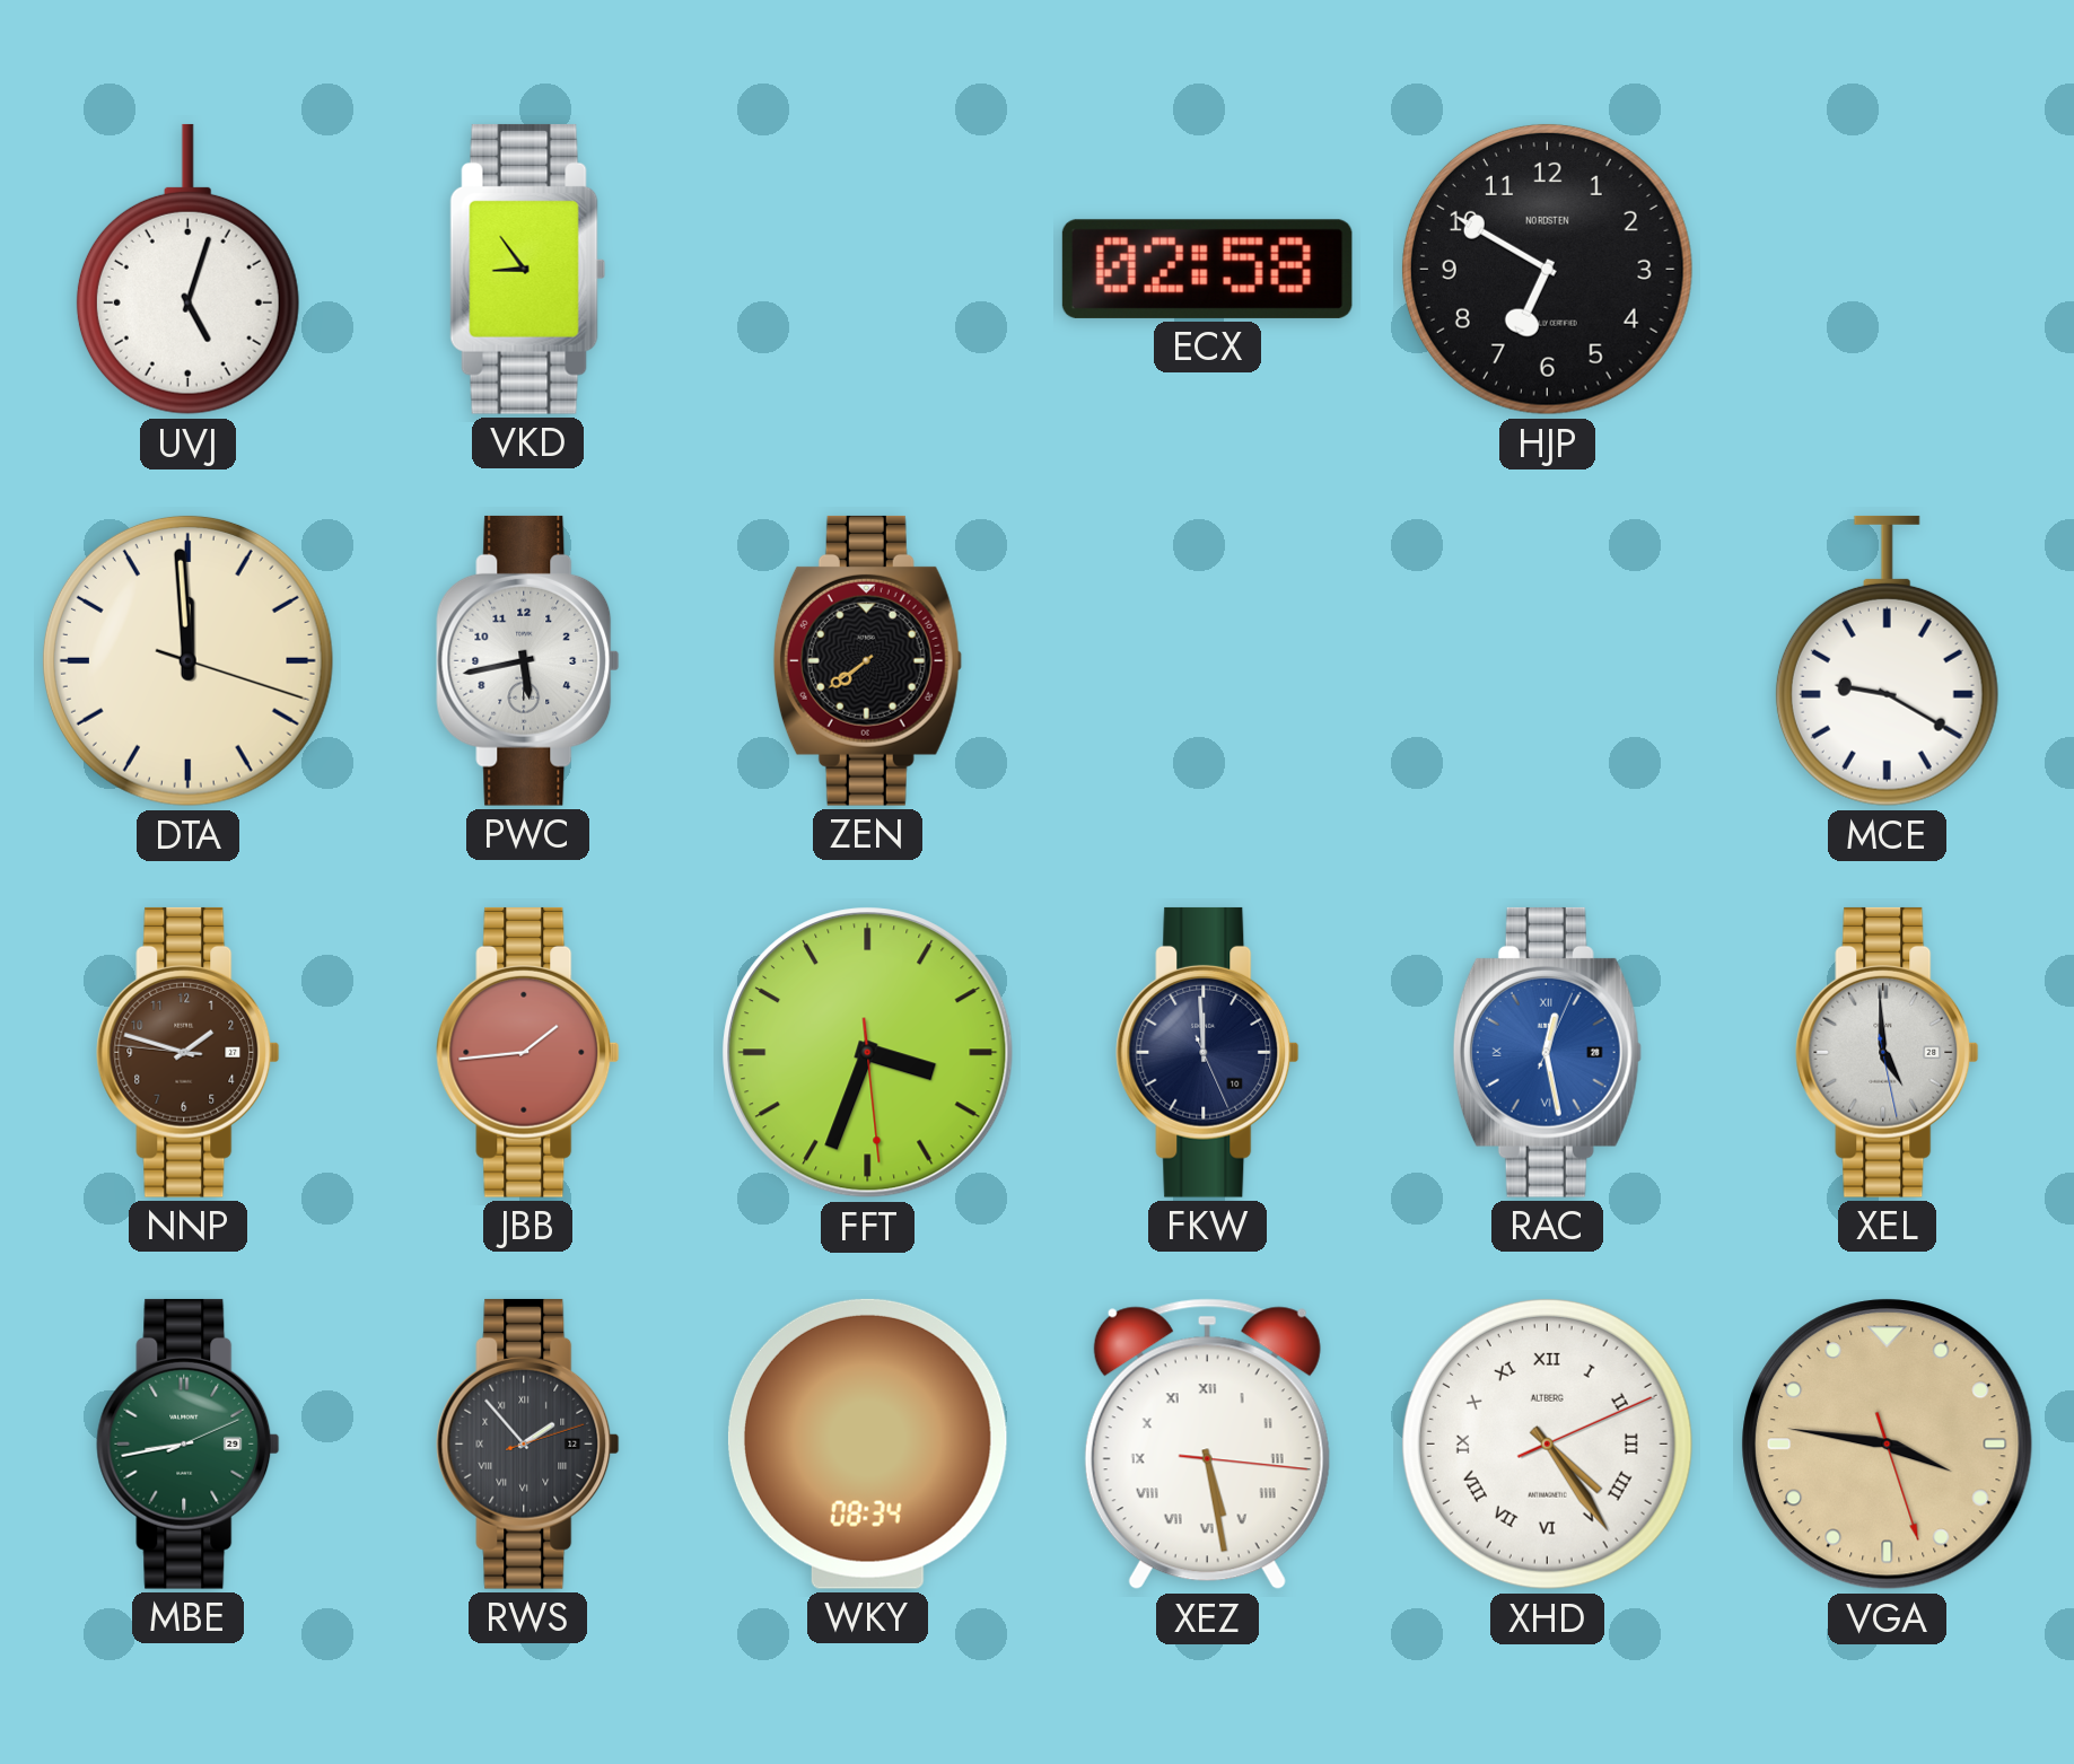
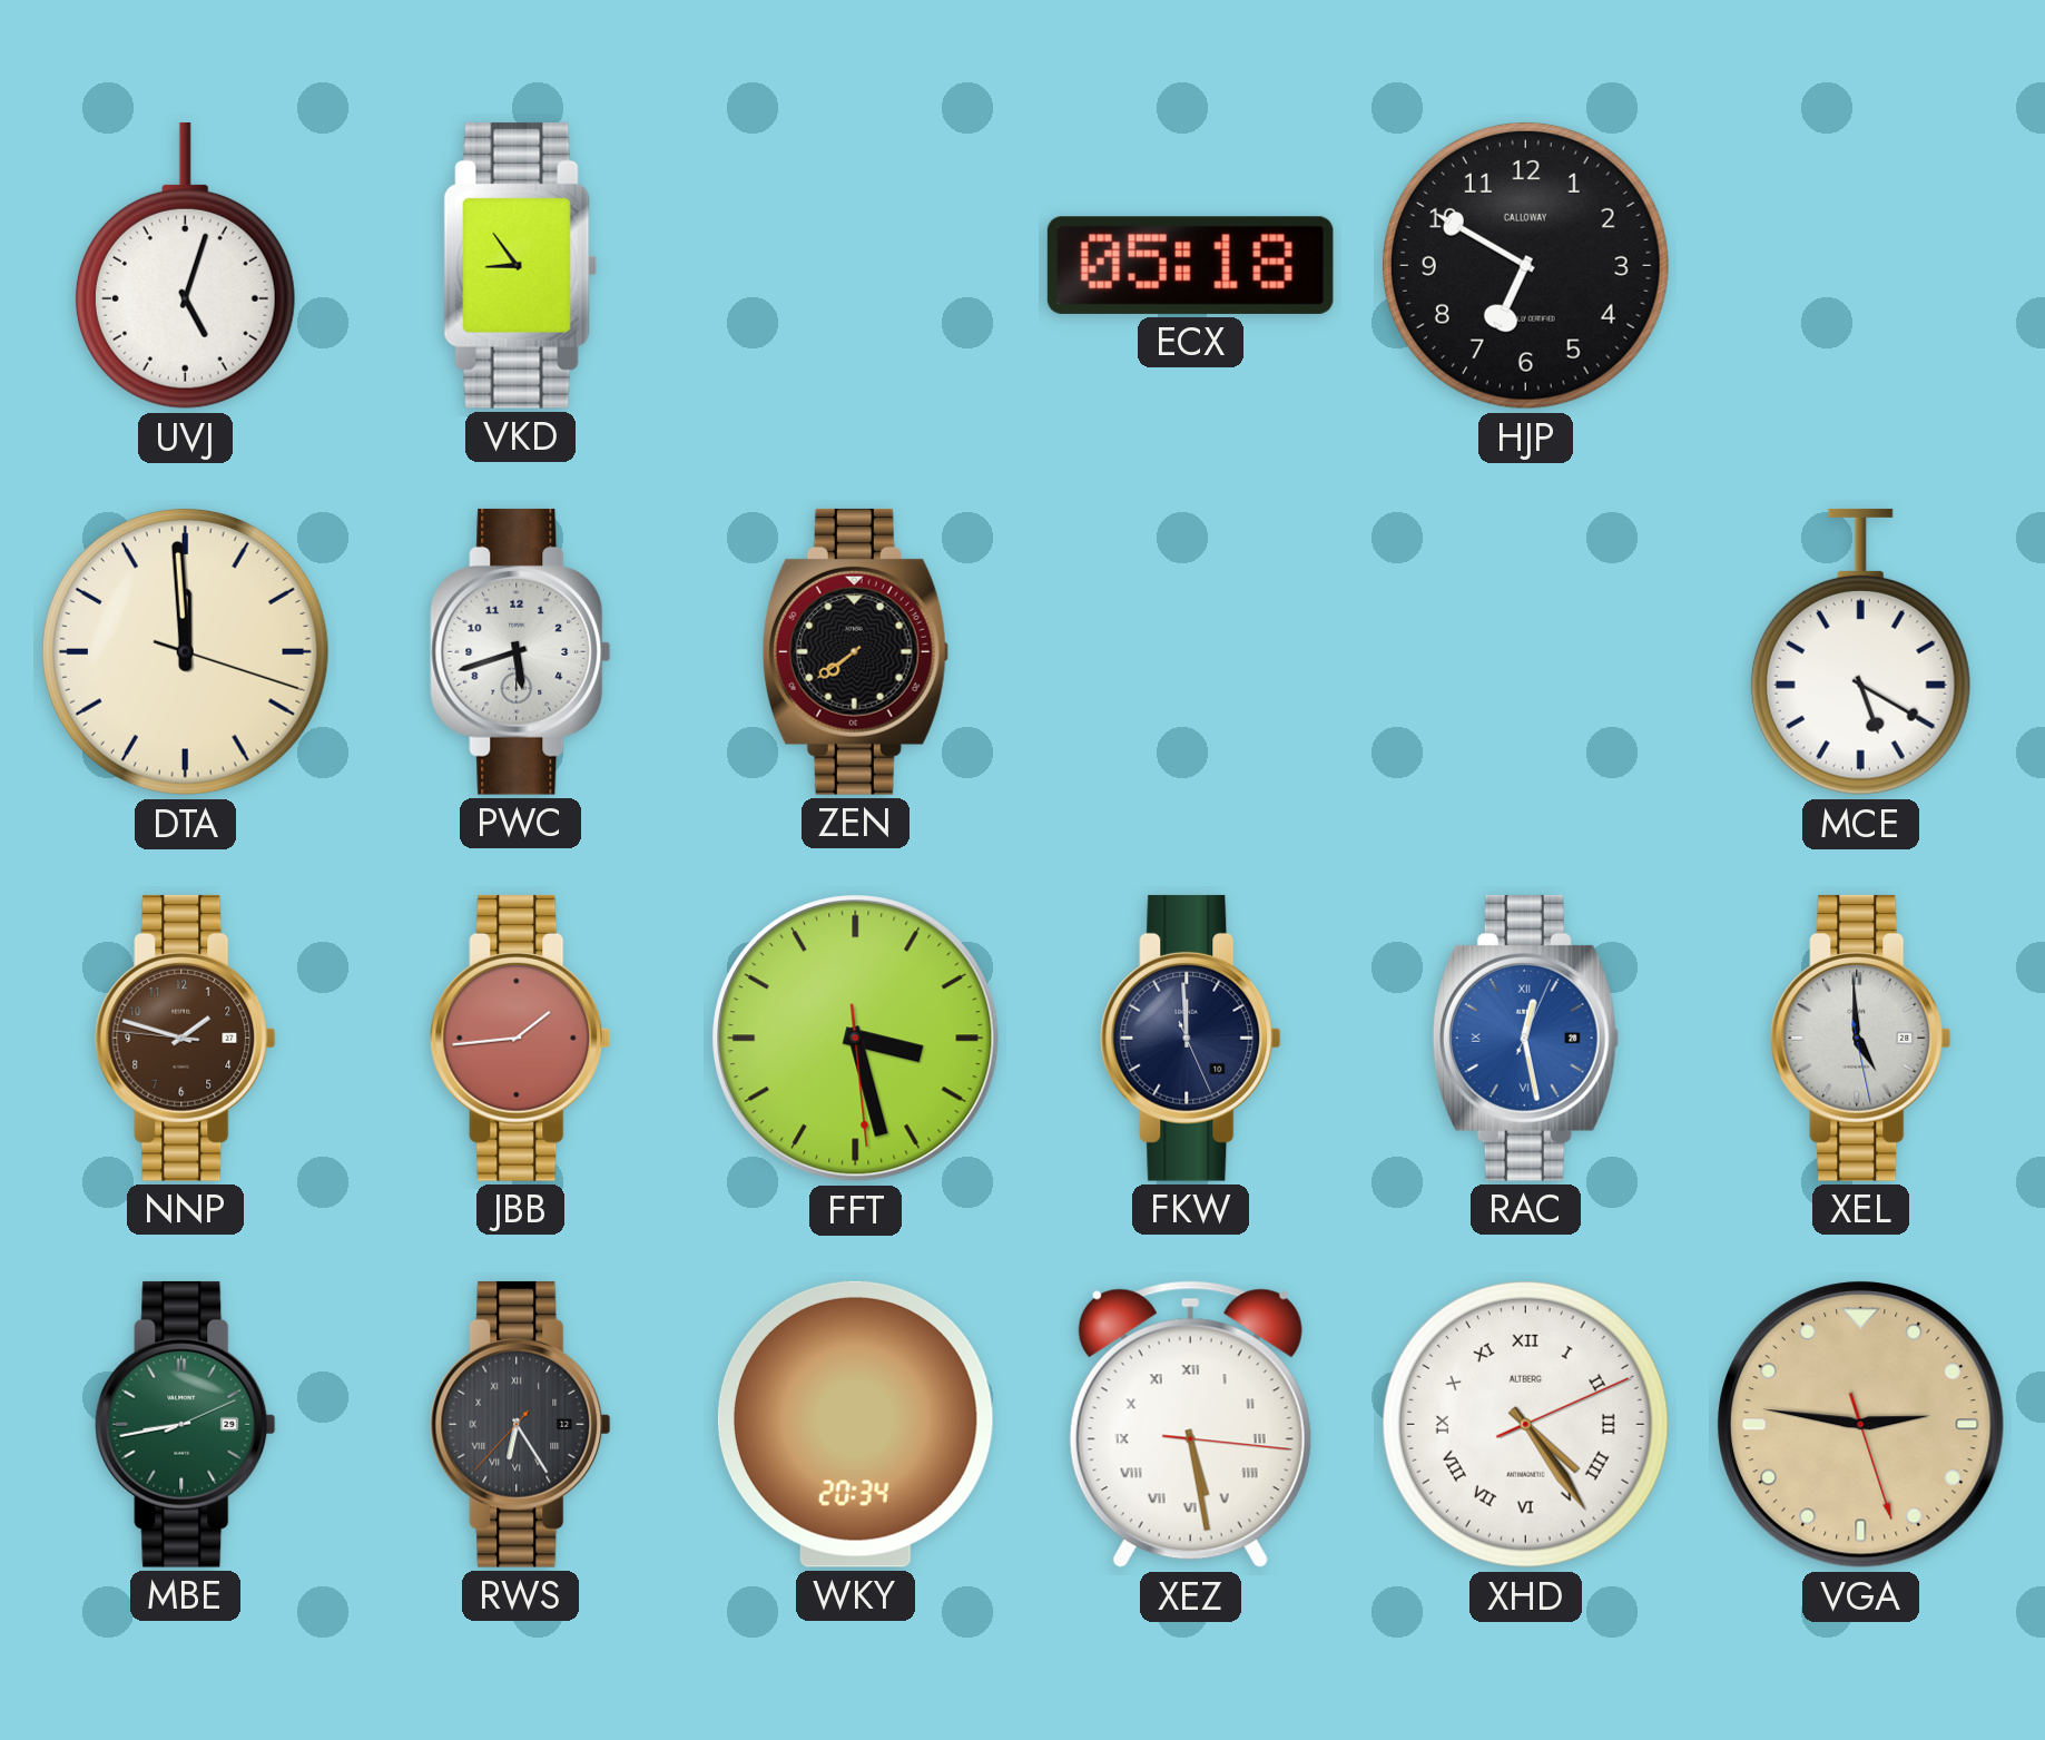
ECX: 02:58 -> 05:18
HJP brand: NORDSTEN -> CALLOWAY
PWC: 5:43 -> 5:42
MCE: 9:20 -> 5:20
FFT: 3:33 -> 3:27
RWS: 1:53 -> 6:24
WKY: 08:34 -> 20:34
VGA: 3:46 -> 2:46
